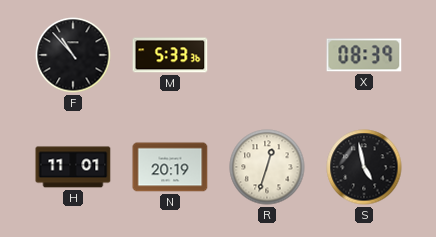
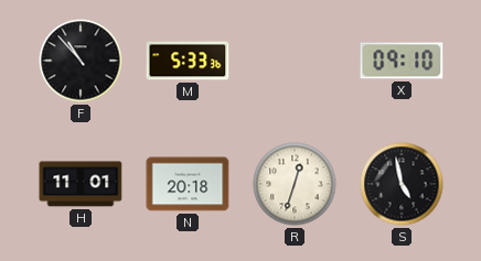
X: 08:39 -> 09:10
N: 20:19 -> 20:18
